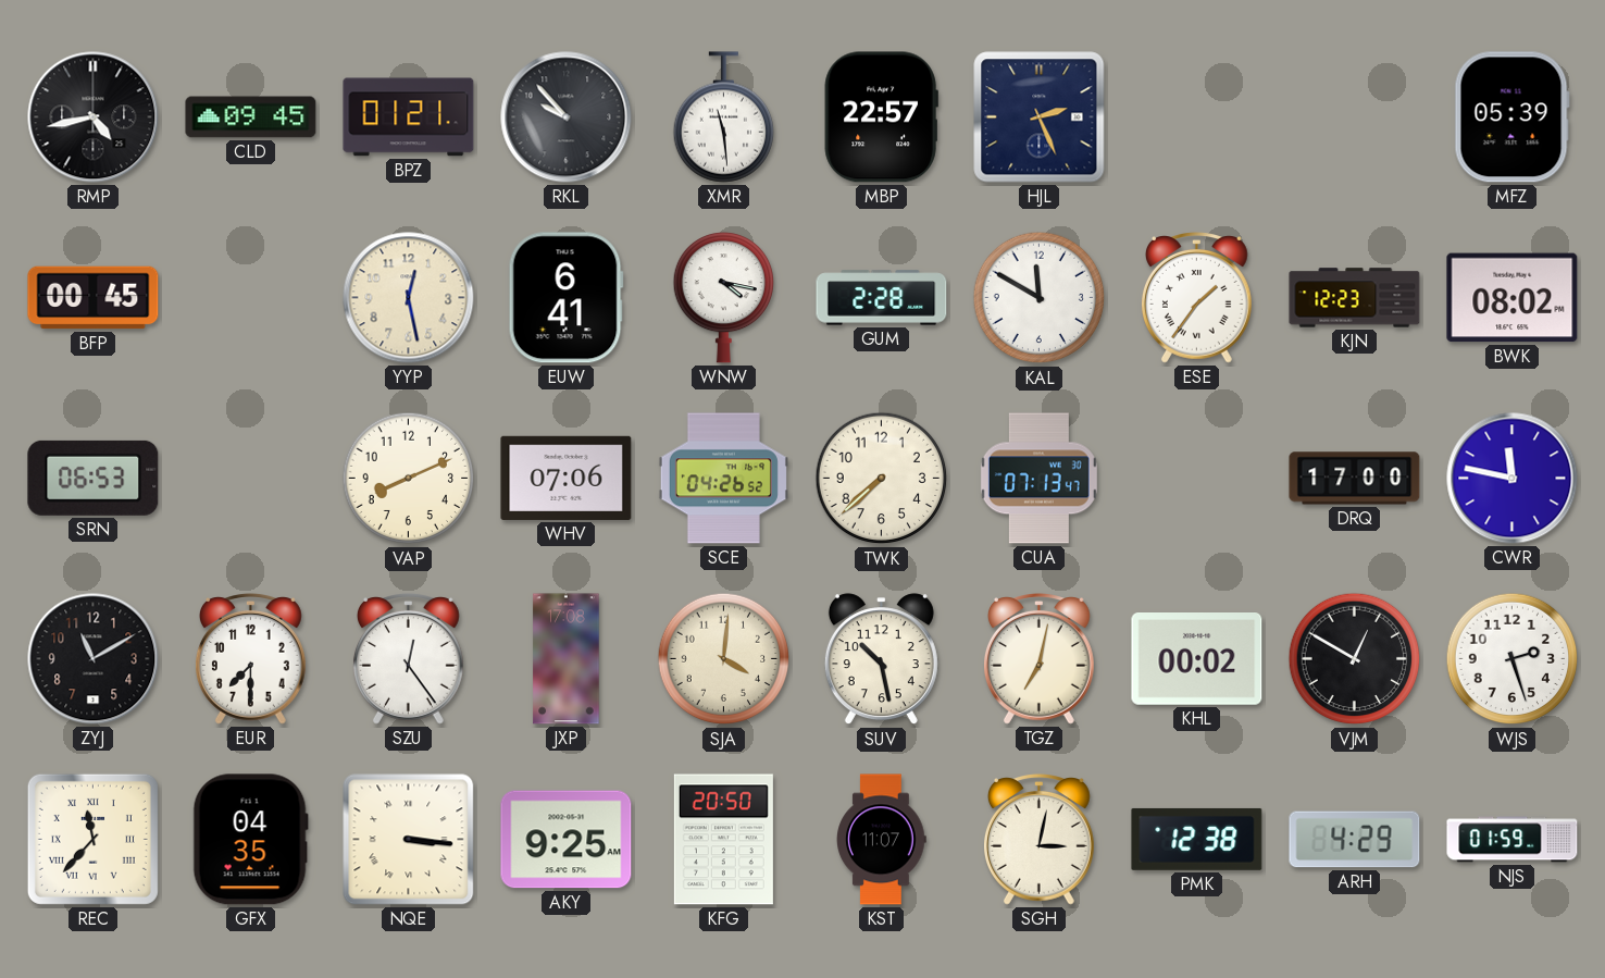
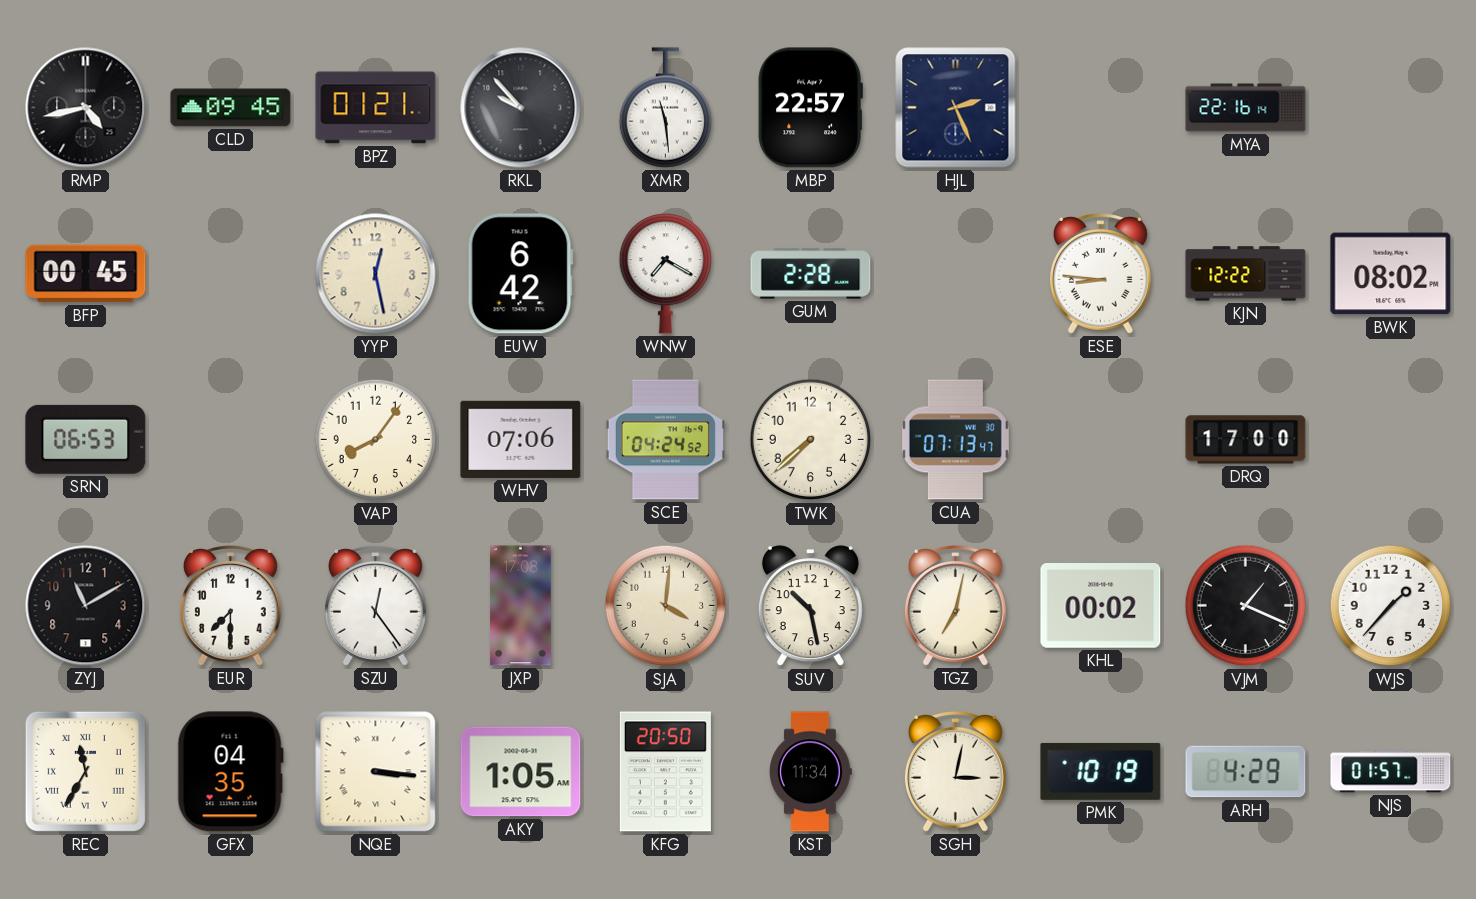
MYA: none -> 22:16
MFZ: 05:39 -> none
EUW: 6:41 -> 6:42
WNW: 4:17 -> 7:20
KAL: 11:50 -> none
ESE: 1:36 -> 8:46
KJN: 12:23 -> 12:22
VAP: 8:11 -> 8:06
SCE: 04:26 -> 04:24
CWR: 11:47 -> none
VJM: 12:50 -> 1:19
WJS: 2:27 -> 1:37
REC: 11:37 -> 11:35
AKY: 9:25 -> 1:05
KST: 11:07 -> 11:34
PMK: 12:38 -> 10:19
NJS: 01:59 -> 01:57
